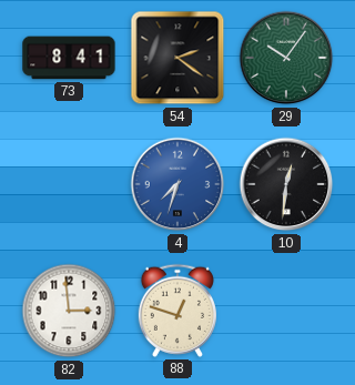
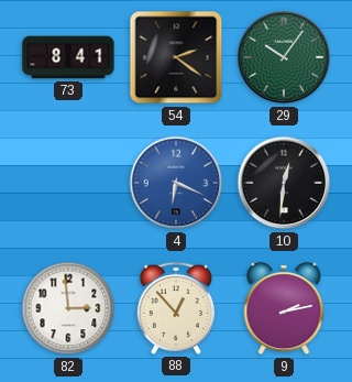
4: 7:33 -> 6:19
88: 12:48 -> 12:53
9: none -> 2:13
